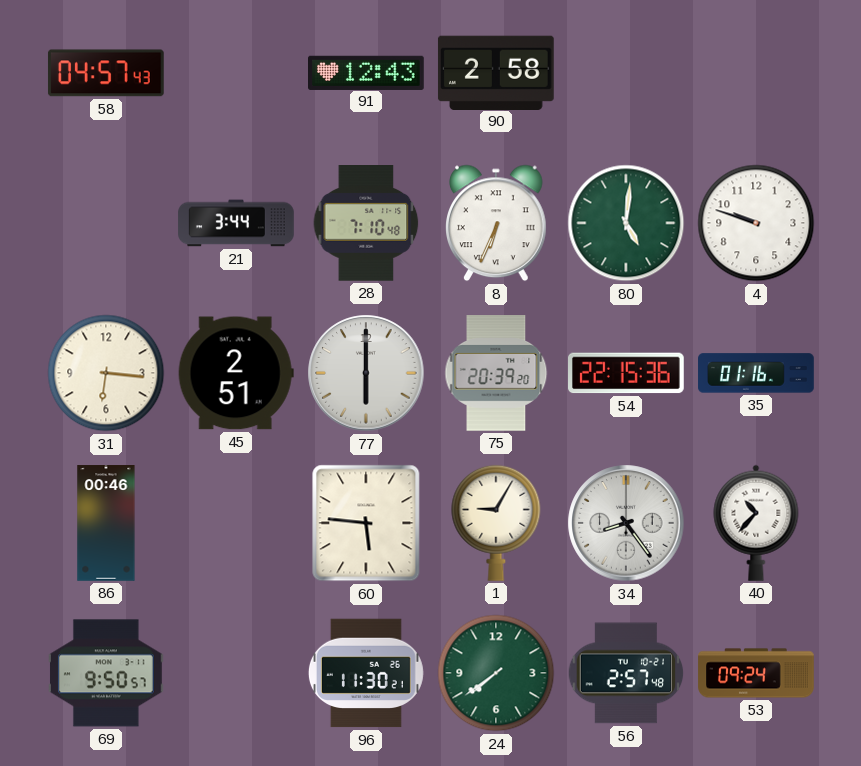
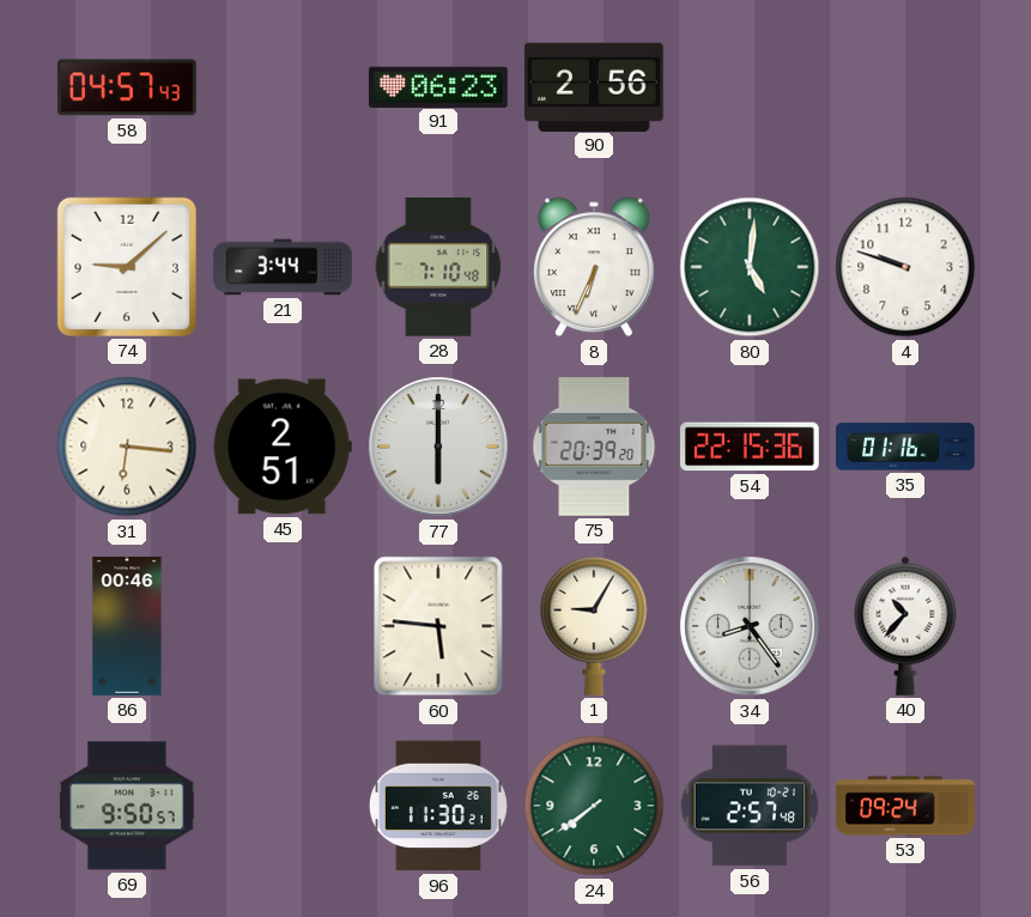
91: 12:43 -> 06:23
90: 2:58 -> 2:56
74: none -> 9:08
